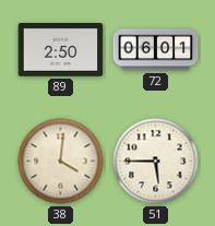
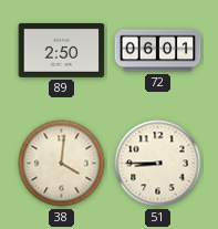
51: 5:45 -> 8:45
